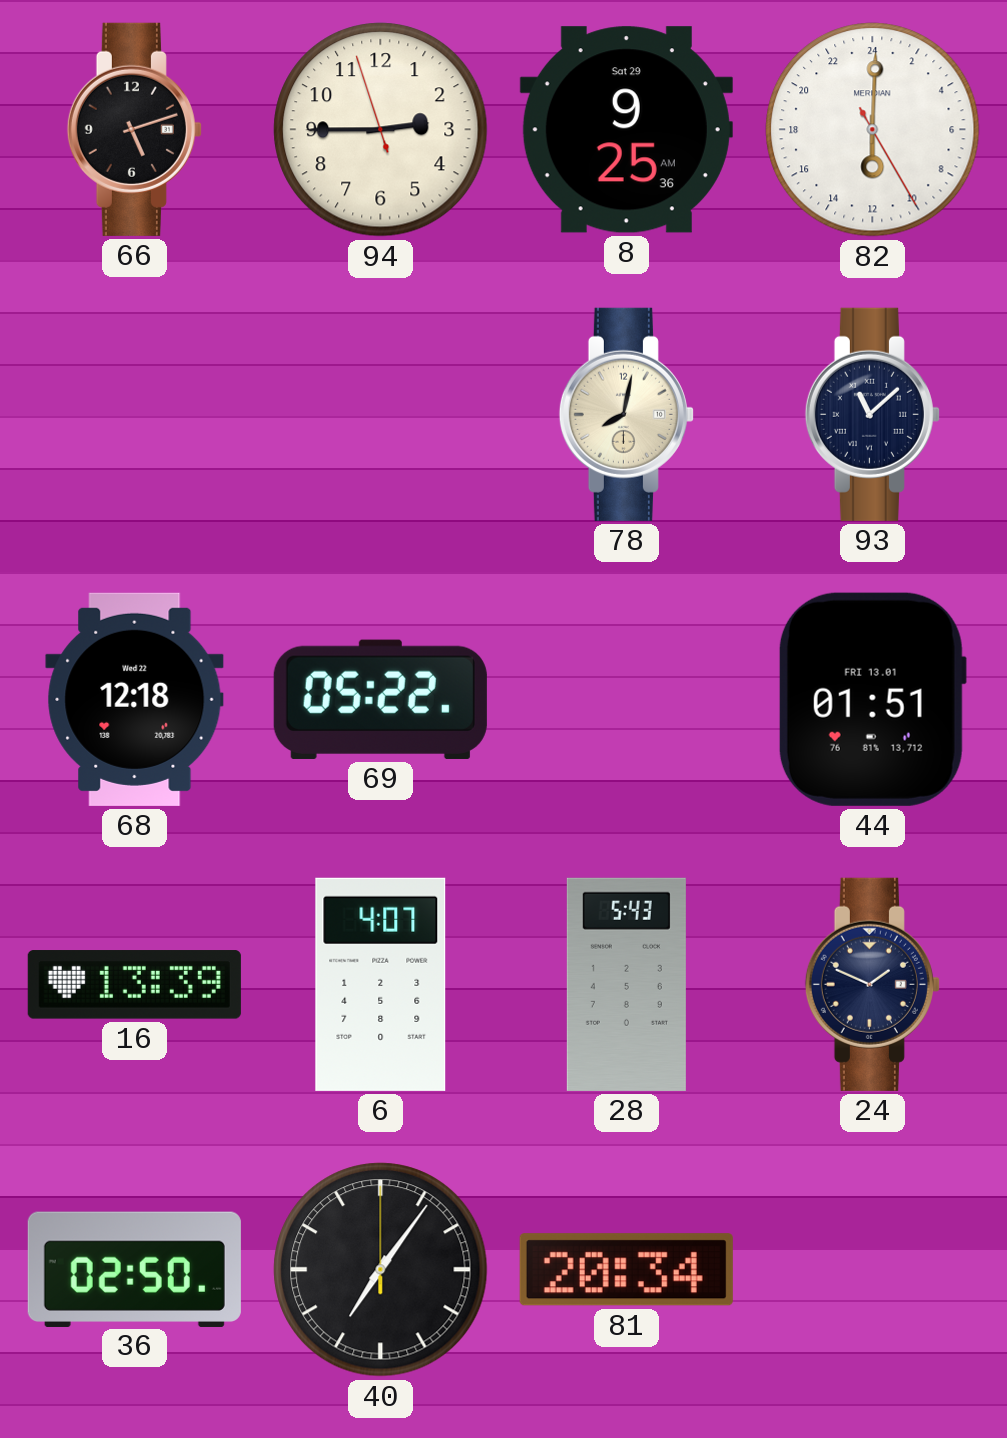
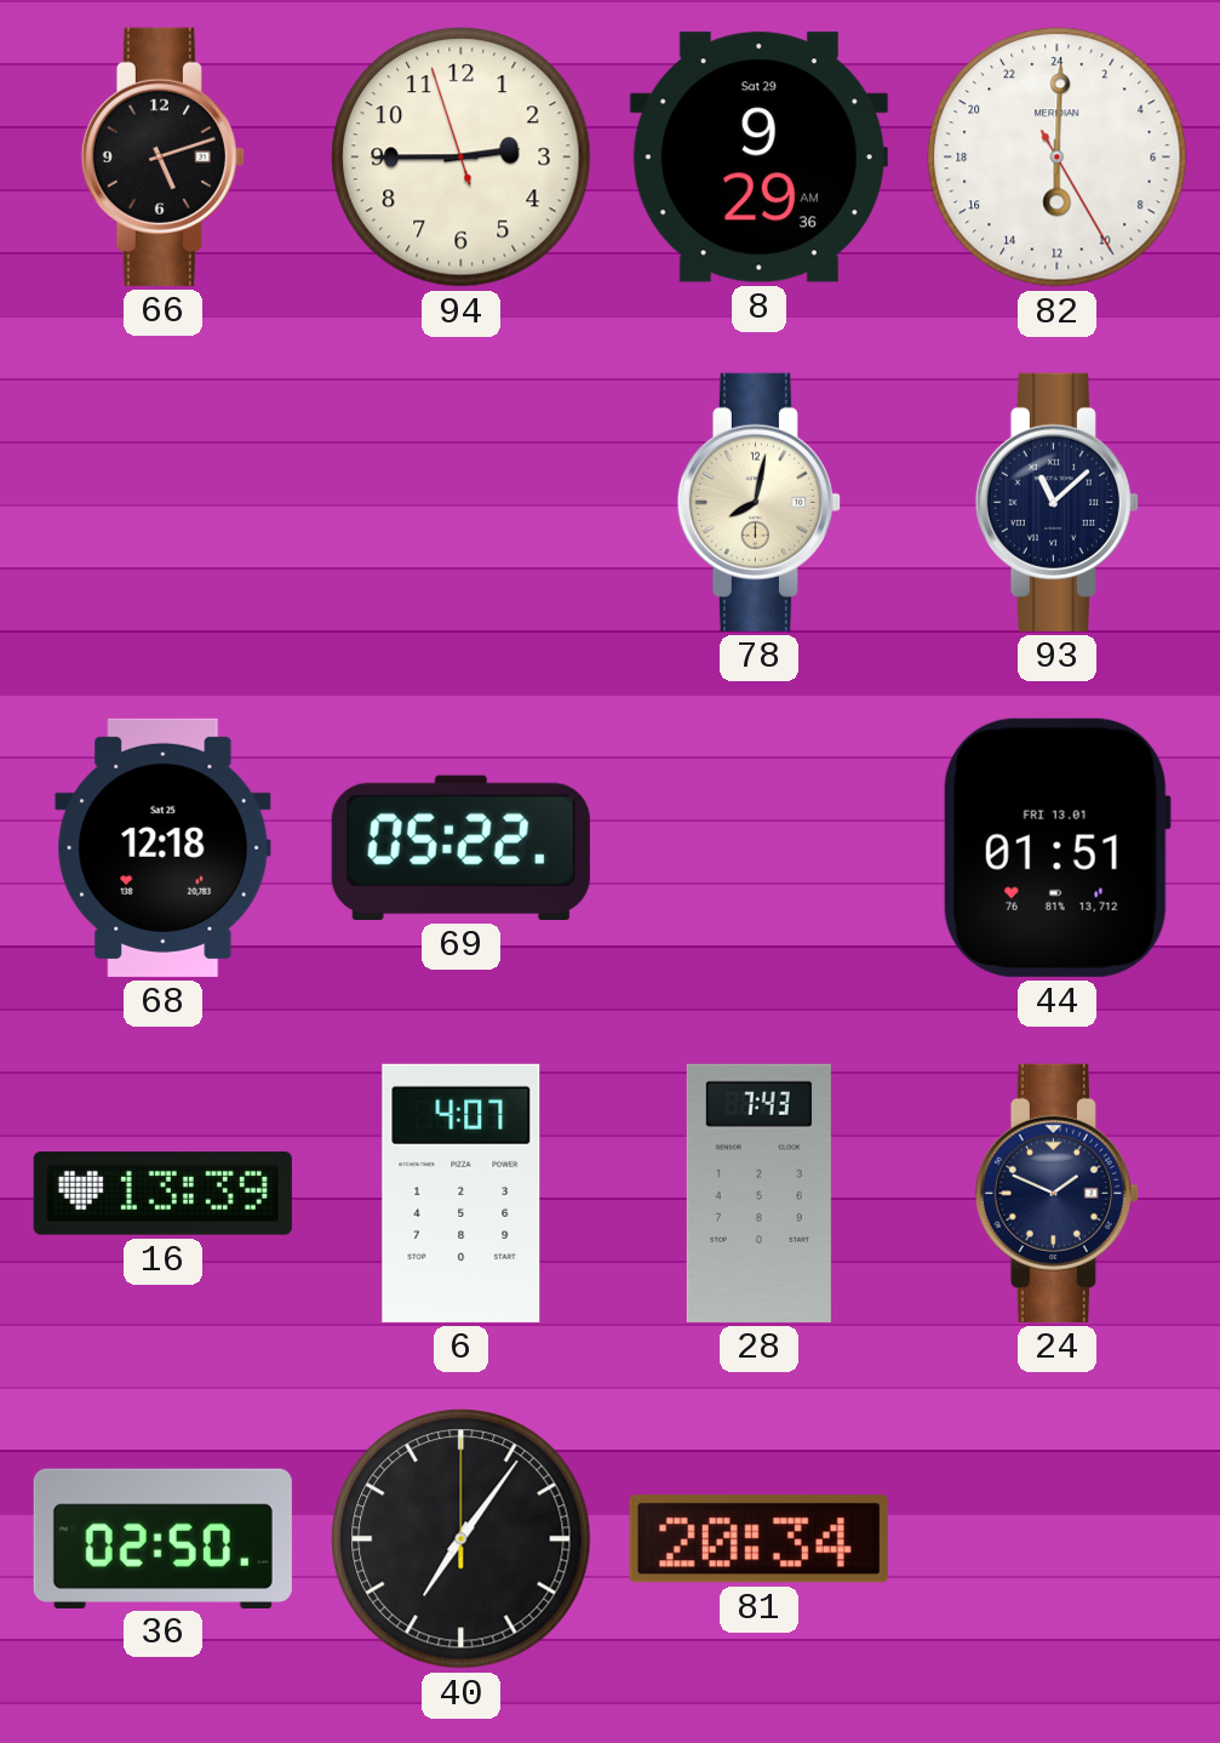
8: 9:25 -> 9:29
68 date: Wed 22 -> Sat 25
28: 5:43 -> 7:43
